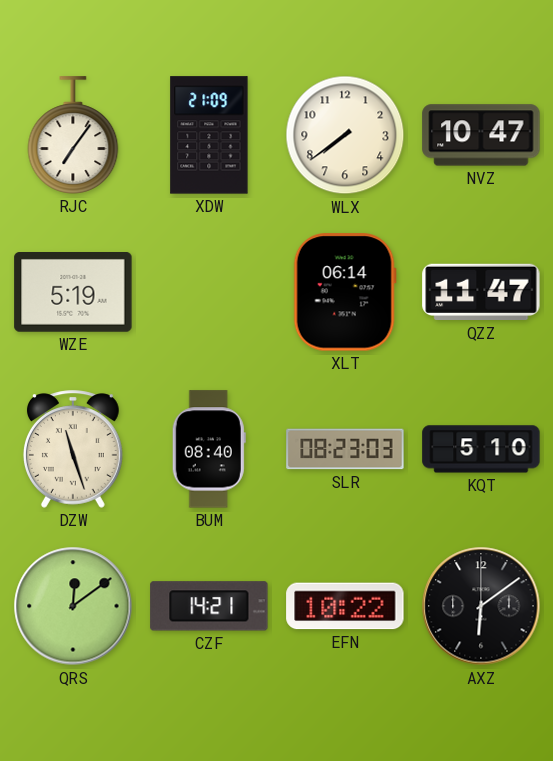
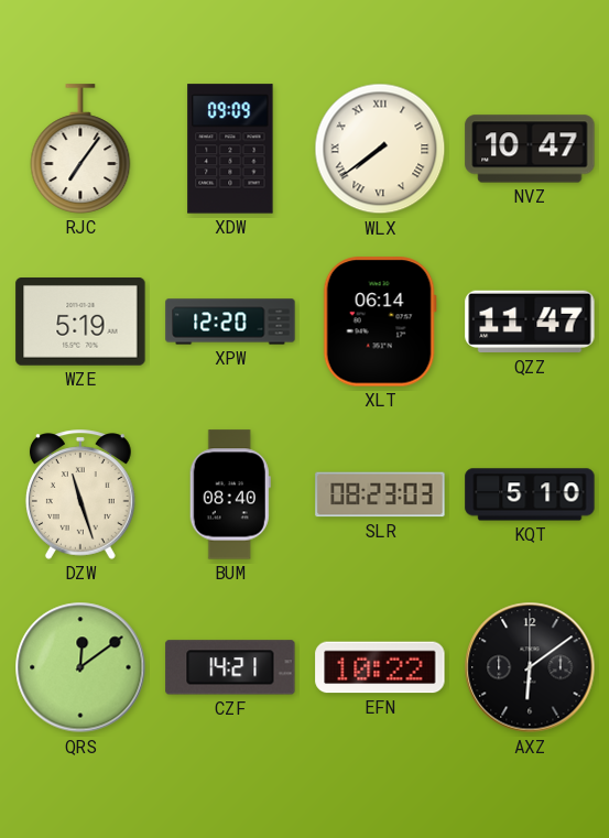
XDW: 21:09 -> 09:09
WLX numerals: Arabic -> Roman
XPW: none -> 12:20
